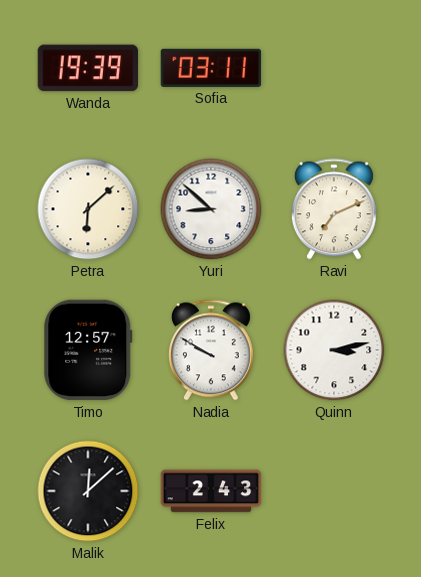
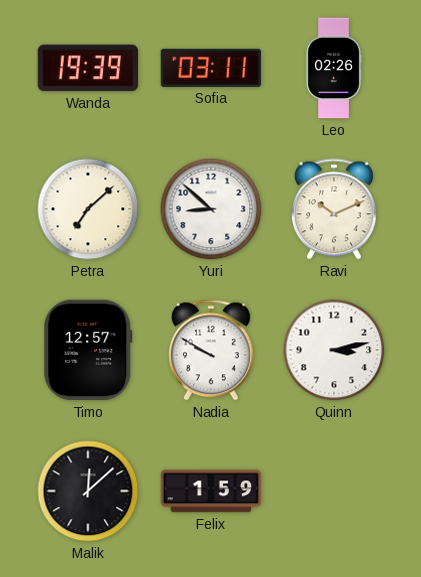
Leo: none -> 02:26
Petra: 6:08 -> 7:08
Ravi: 7:11 -> 10:11
Felix: 2:43 -> 1:59
